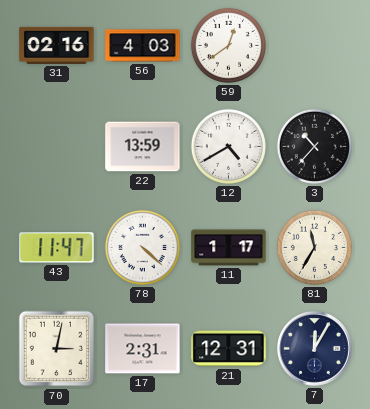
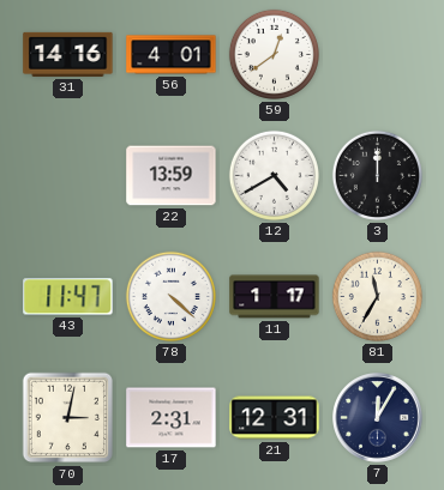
31: 02:16 -> 14:16
56: 4:03 -> 4:01
3: 10:37 -> 12:00
